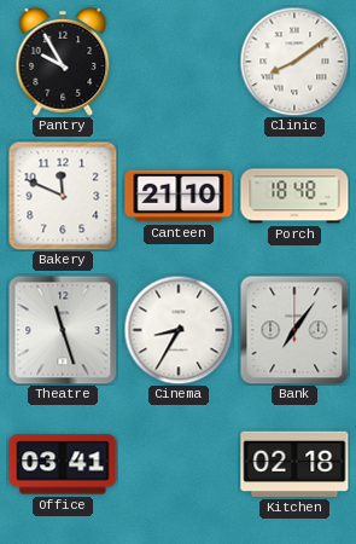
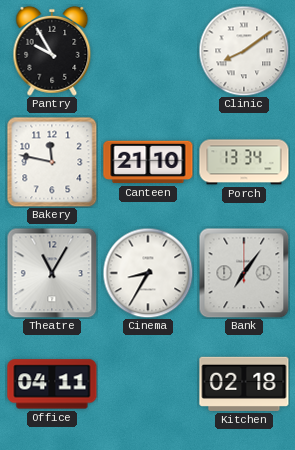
Bakery: 11:49 -> 11:47
Porch: 18:48 -> 13:34
Theatre: 11:27 -> 11:05
Office: 03:41 -> 04:11
